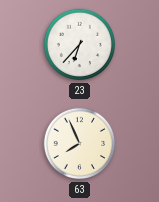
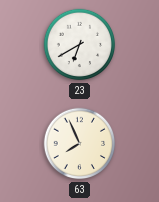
23: 6:37 -> 6:40
